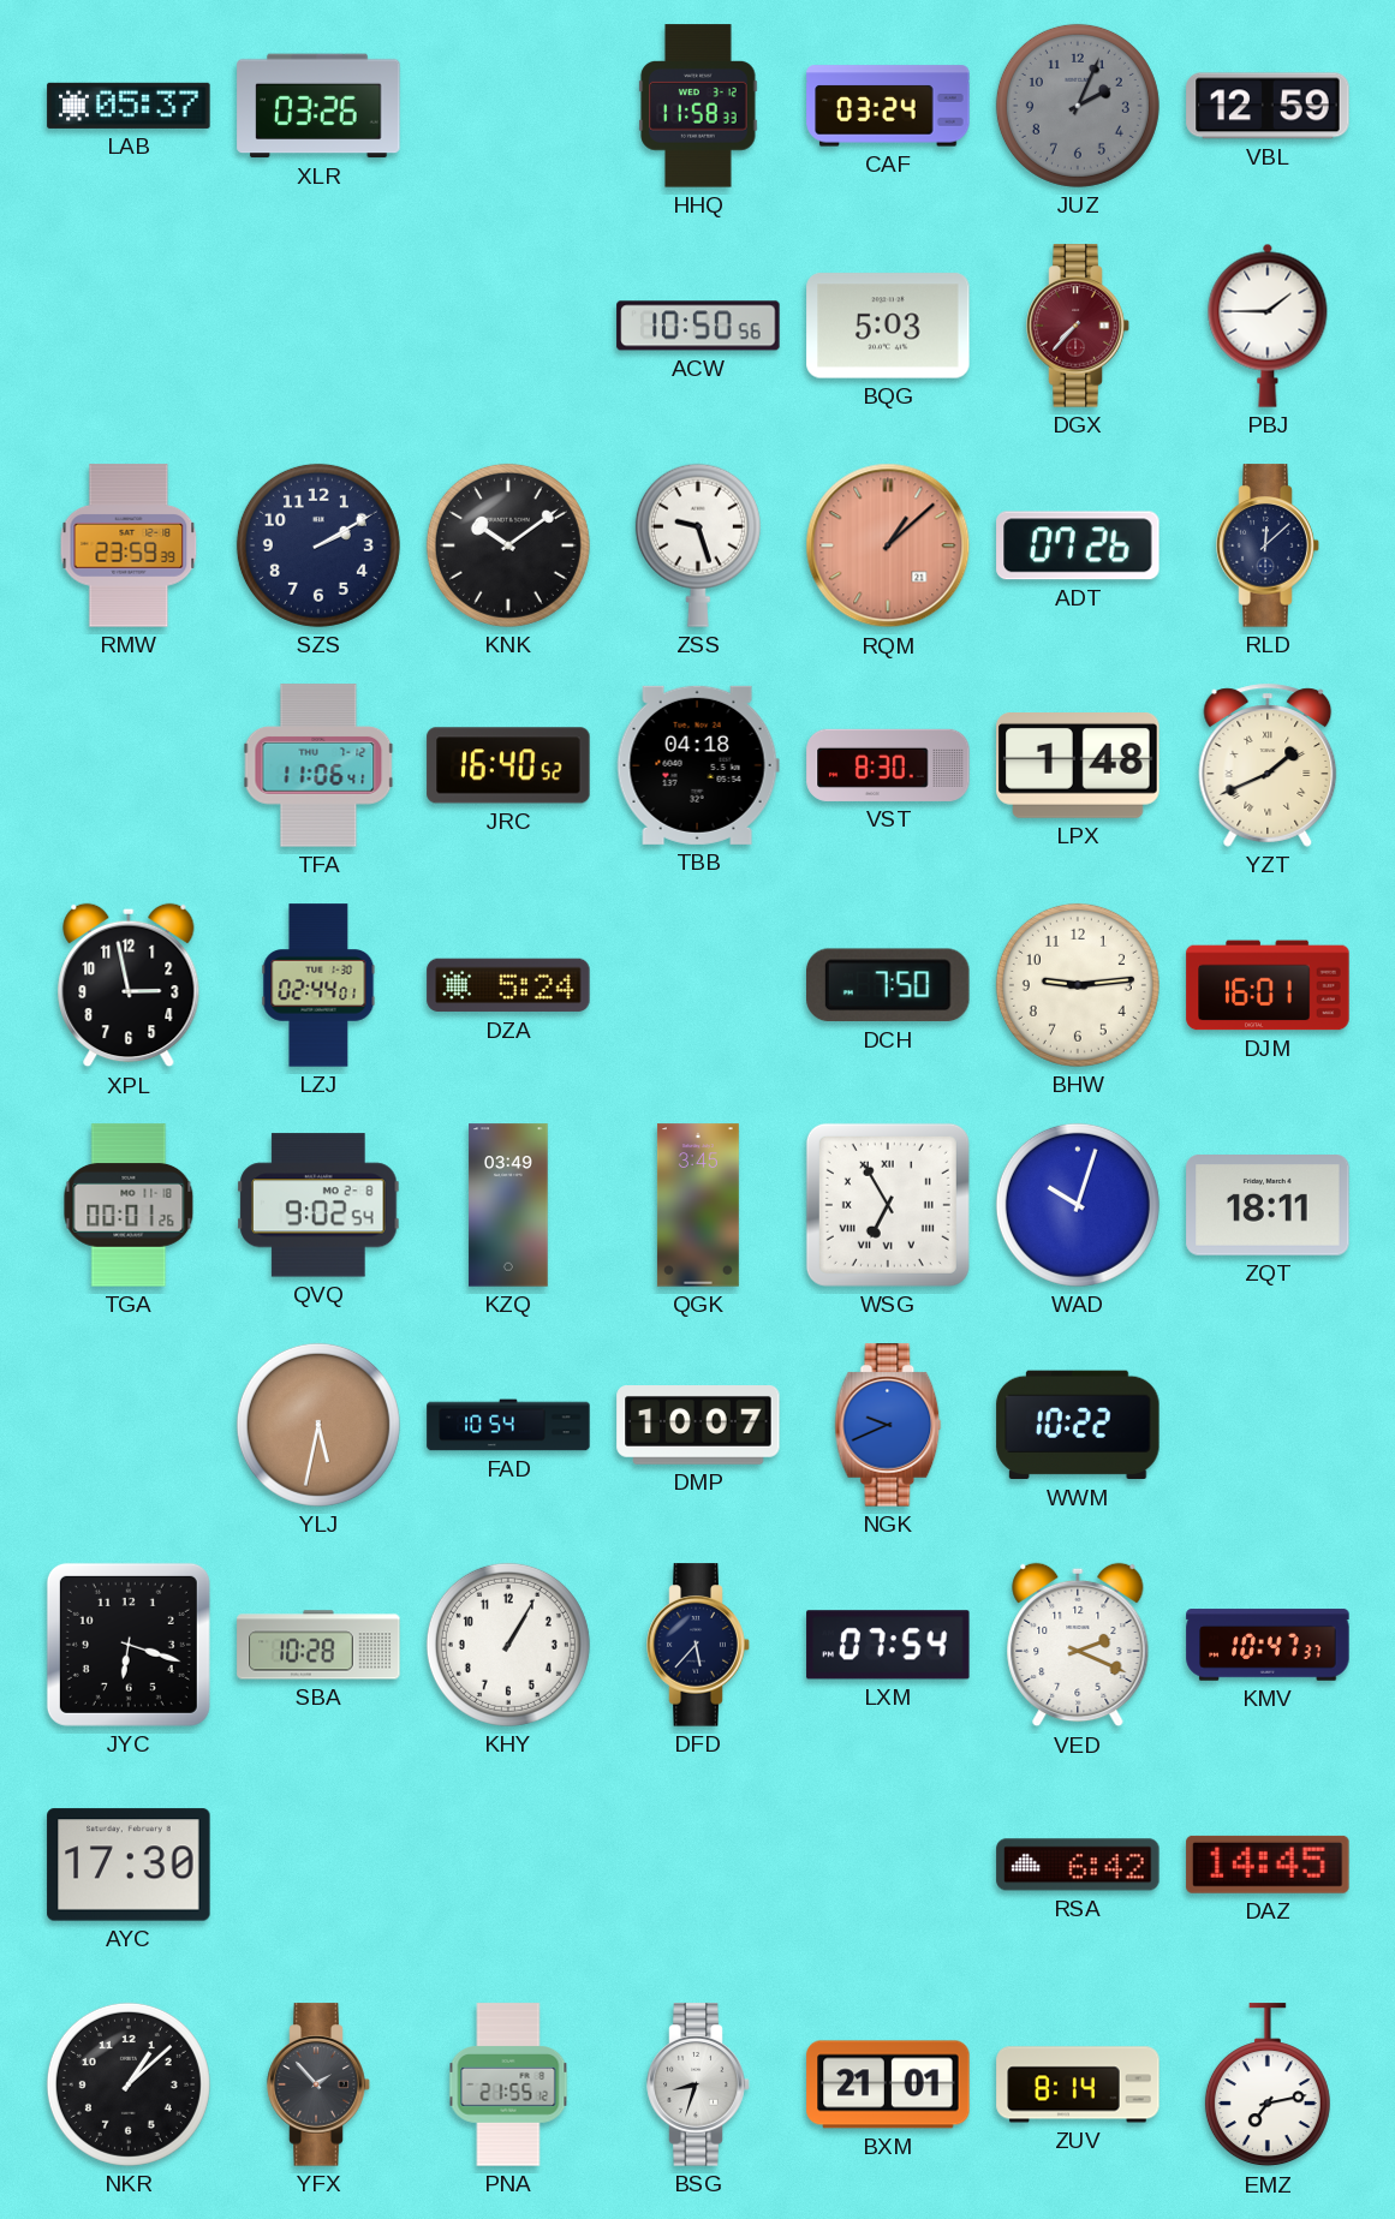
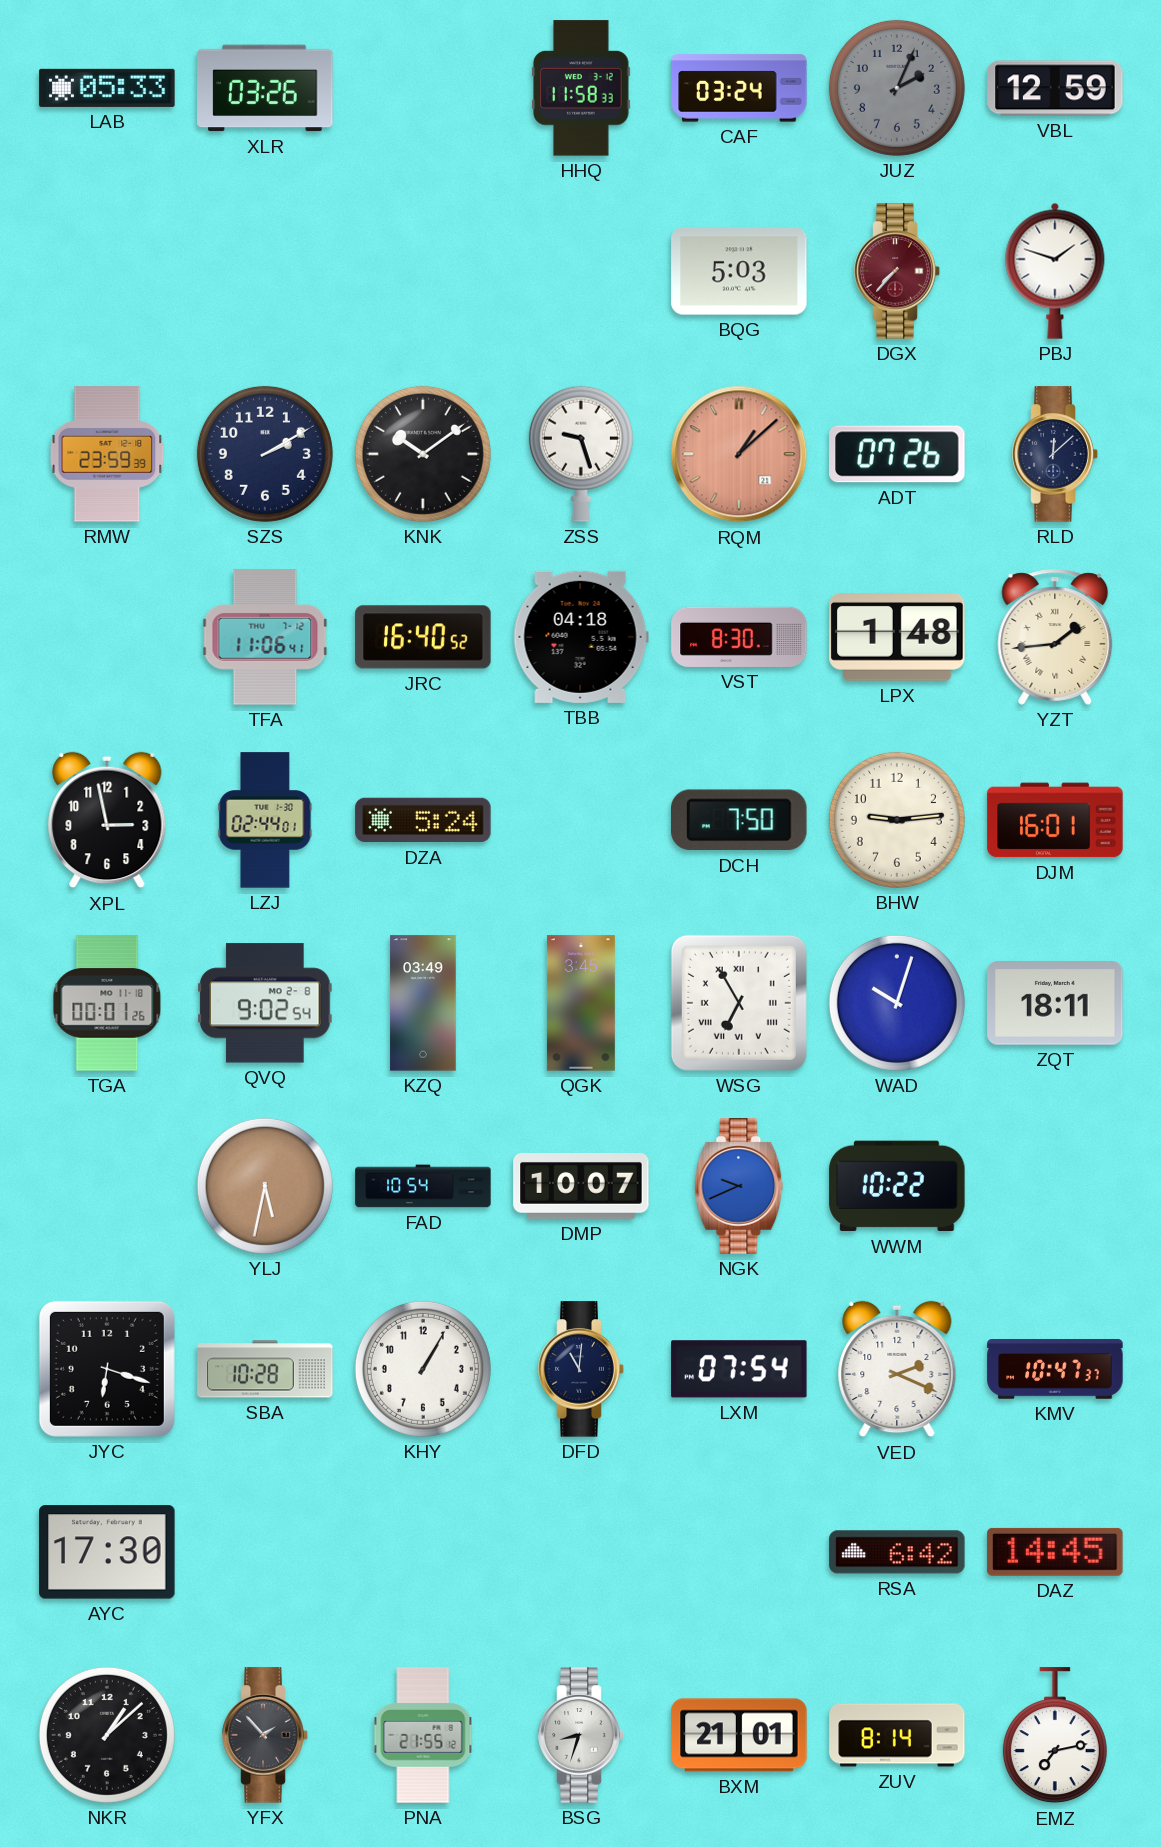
LAB: 05:37 -> 05:33
ACW: 10:50 -> none
PBJ: 1:45 -> 1:48
YZT: 1:41 -> 1:44
DFD: 5:37 -> 11:01
